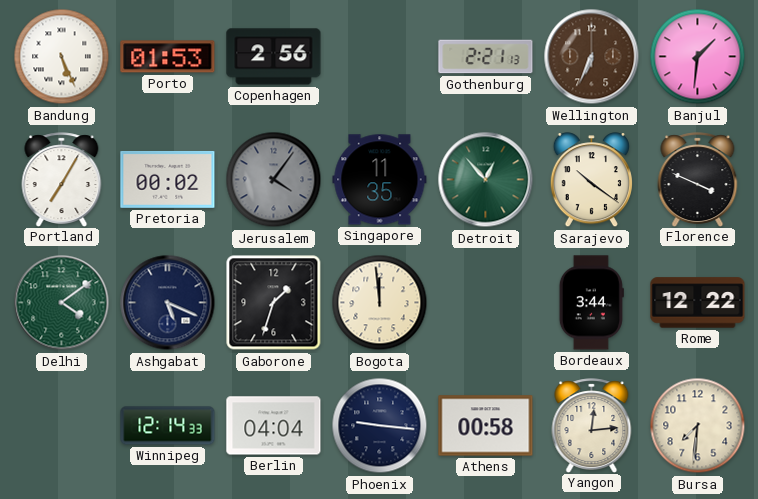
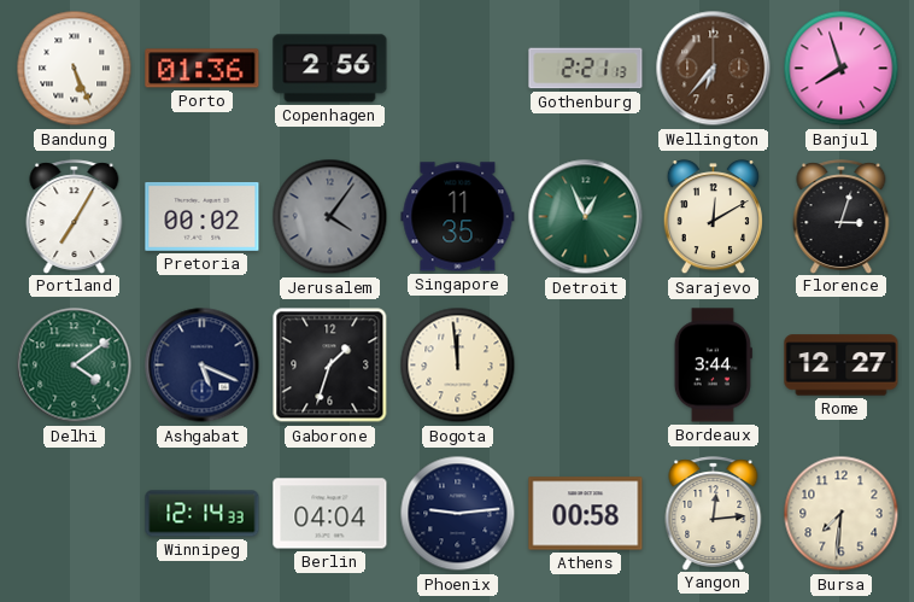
Porto: 01:53 -> 01:36
Wellington: 6:34 -> 6:37
Banjul: 1:31 -> 7:57
Detroit: 12:53 -> 12:56
Sarajevo: 10:21 -> 12:10
Florence: 3:49 -> 3:03
Rome: 12:22 -> 12:27
Phoenix: 9:16 -> 9:14
